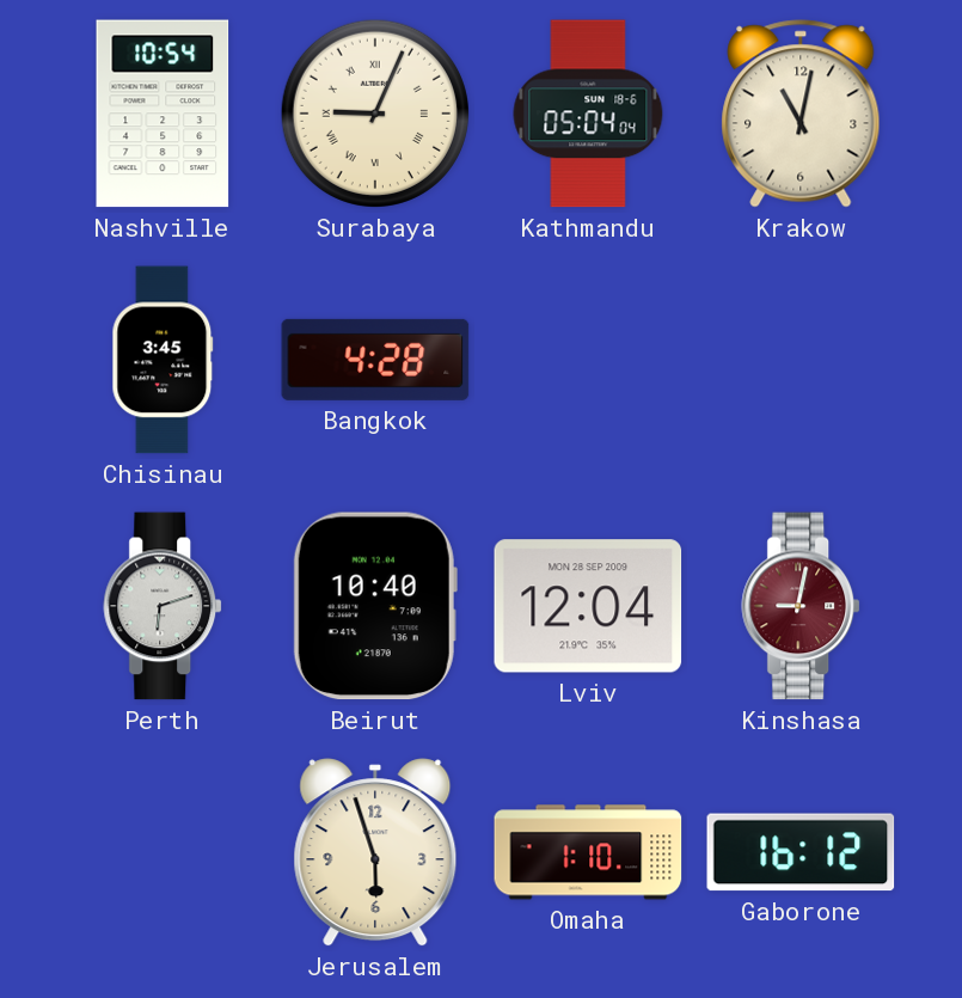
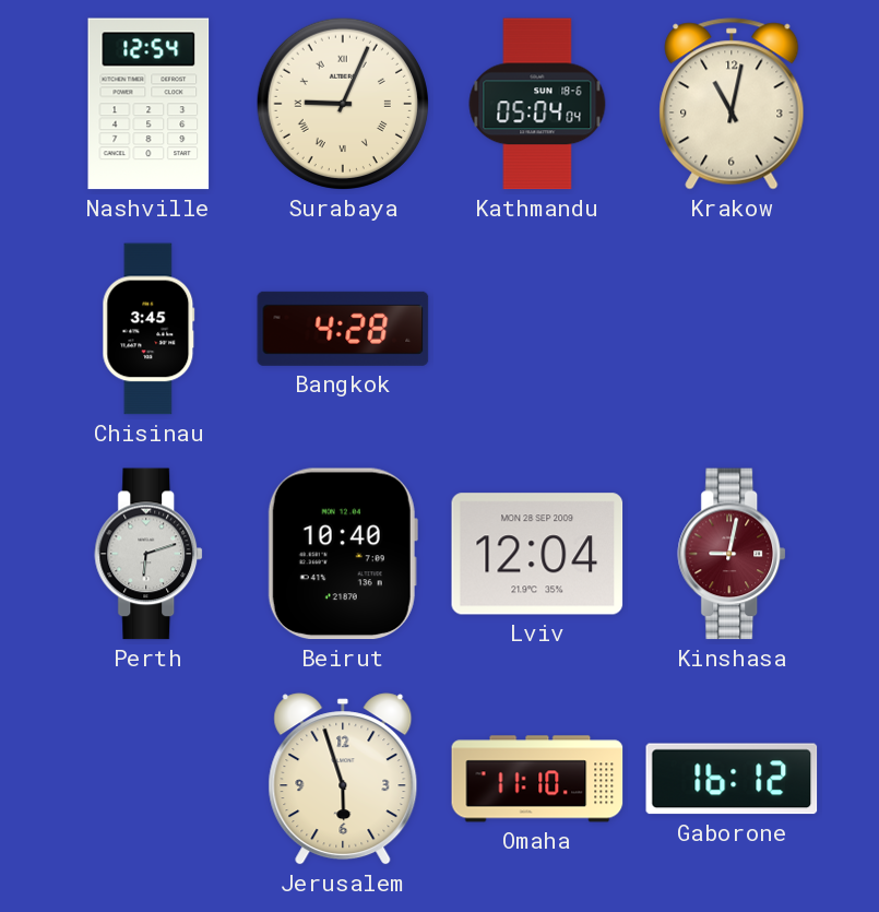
Nashville: 10:54 -> 12:54
Omaha: 1:10 -> 11:10
